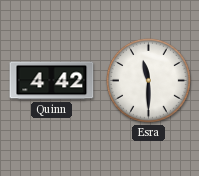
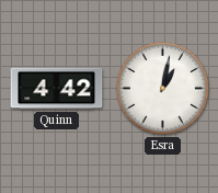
Esra: 11:30 -> 1:02
